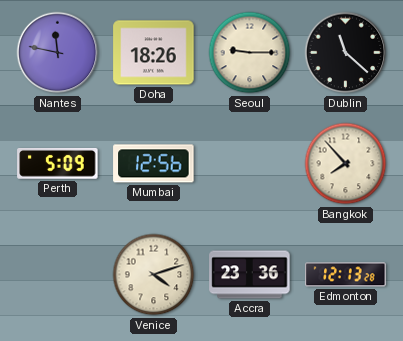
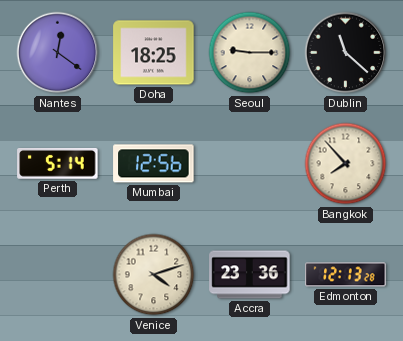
Nantes: 11:47 -> 12:21
Doha: 18:26 -> 18:25
Perth: 5:09 -> 5:14
